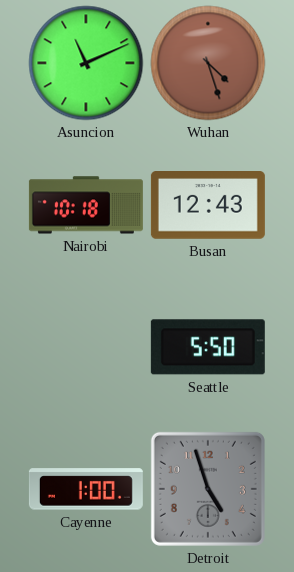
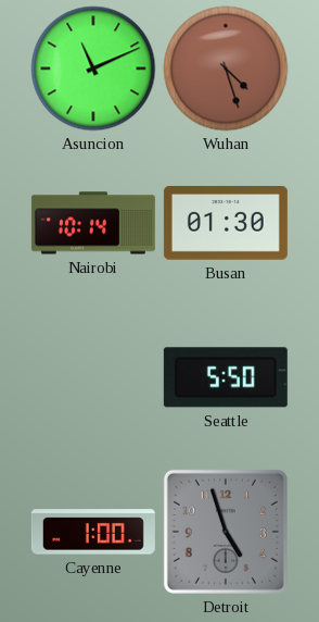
Nairobi: 10:18 -> 10:14
Busan: 12:43 -> 01:30
